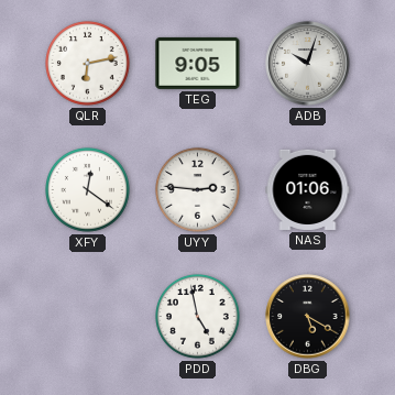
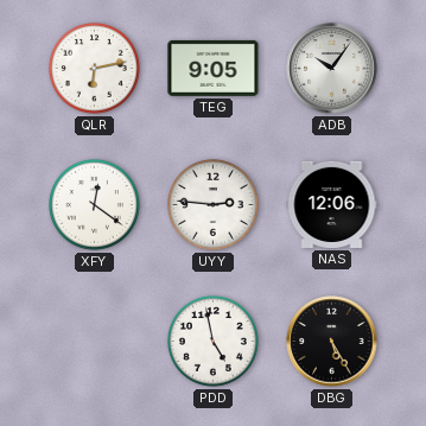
ADB: 10:03 -> 10:06
NAS: 01:06 -> 12:06
DBG: 5:20 -> 5:25
